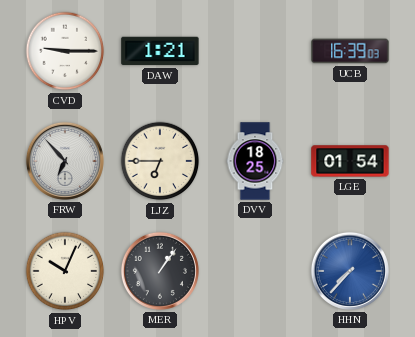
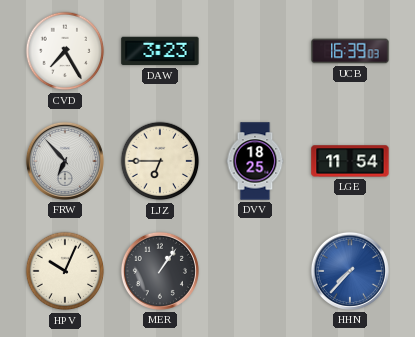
CVD: 9:15 -> 7:25
DAW: 1:21 -> 3:23
LGE: 01:54 -> 11:54
